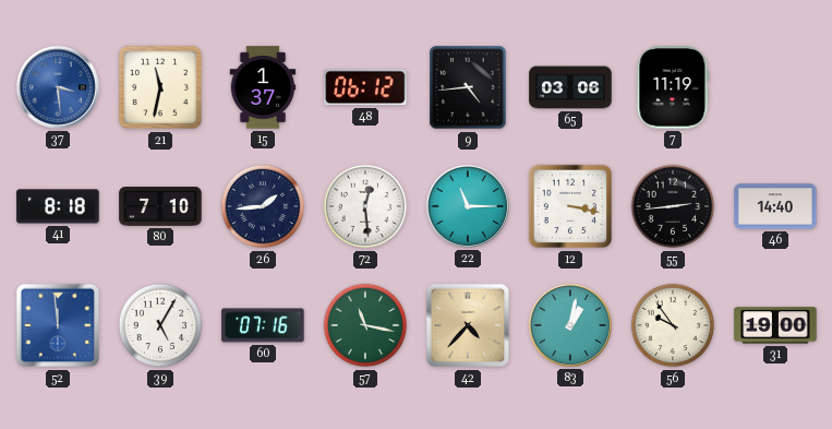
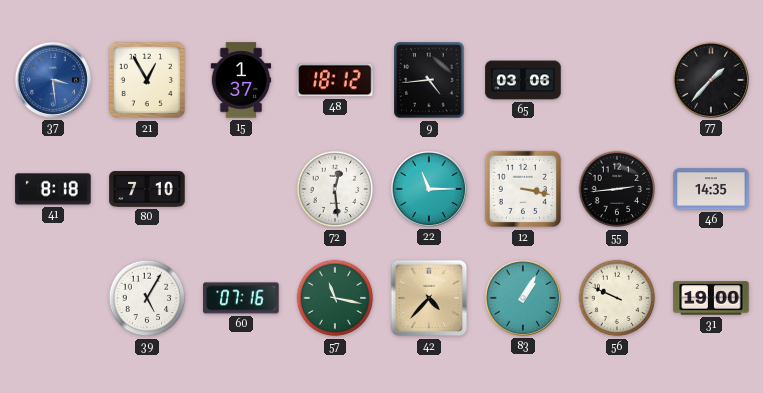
21: 11:32 -> 12:55
48: 06:12 -> 18:12
7: 11:19 -> none
77: none -> 1:37
26: 1:44 -> none
46: 14:40 -> 14:35
52: 11:59 -> none
83: 1:02 -> 1:05
56: 9:54 -> 9:49
